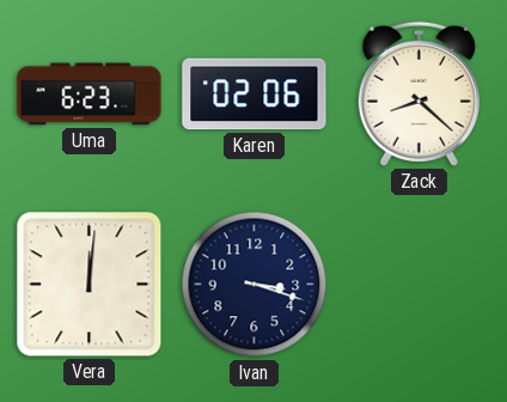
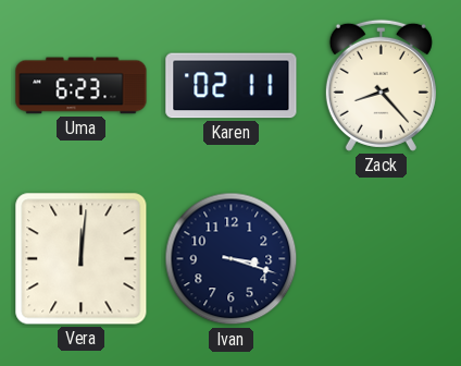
Karen: 02:06 -> 02:11
Zack: 8:22 -> 8:23
